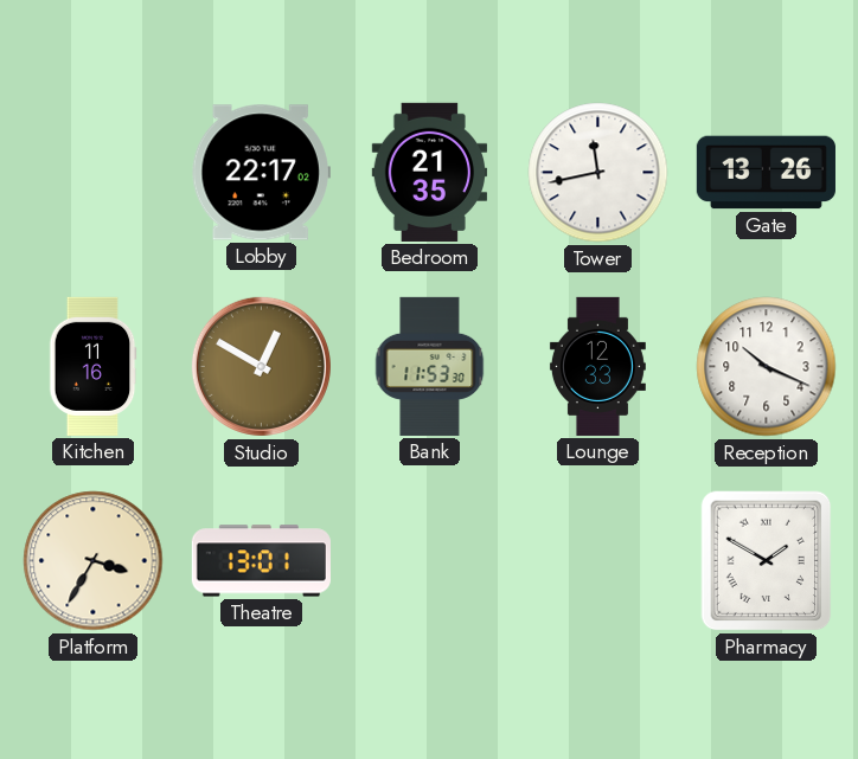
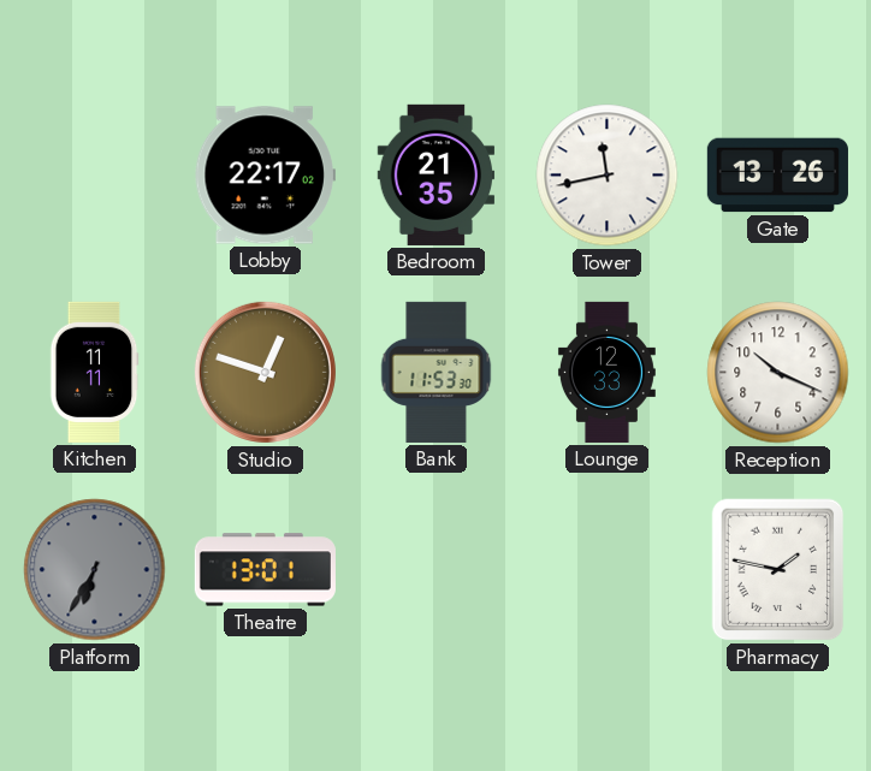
Kitchen: 11:16 -> 11:11
Studio: 12:50 -> 12:48
Platform: 3:35 -> 6:35
Platform dial: cream -> grey
Pharmacy: 1:50 -> 1:47
